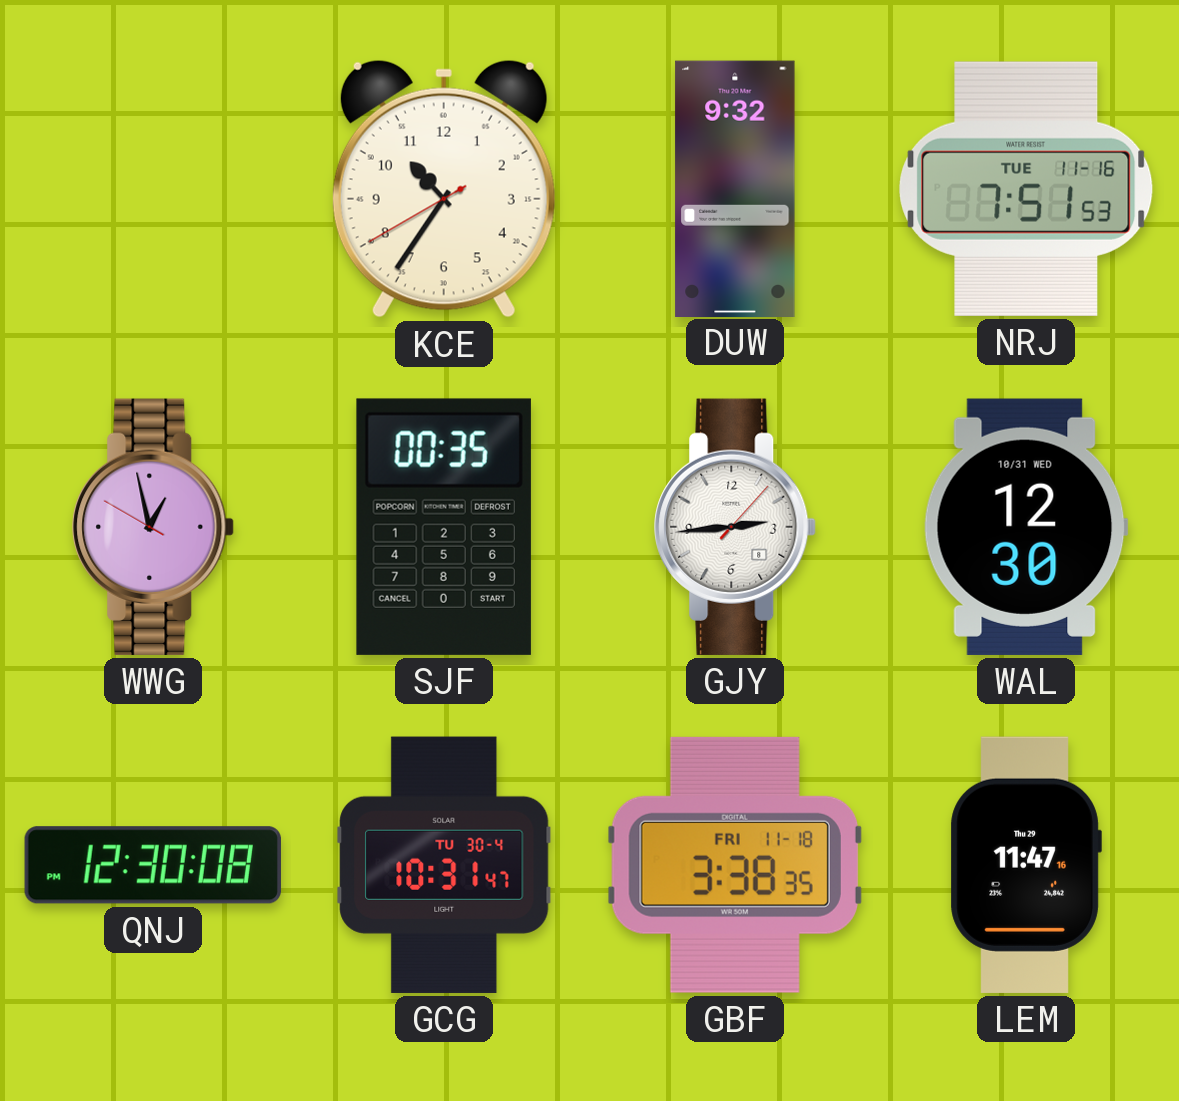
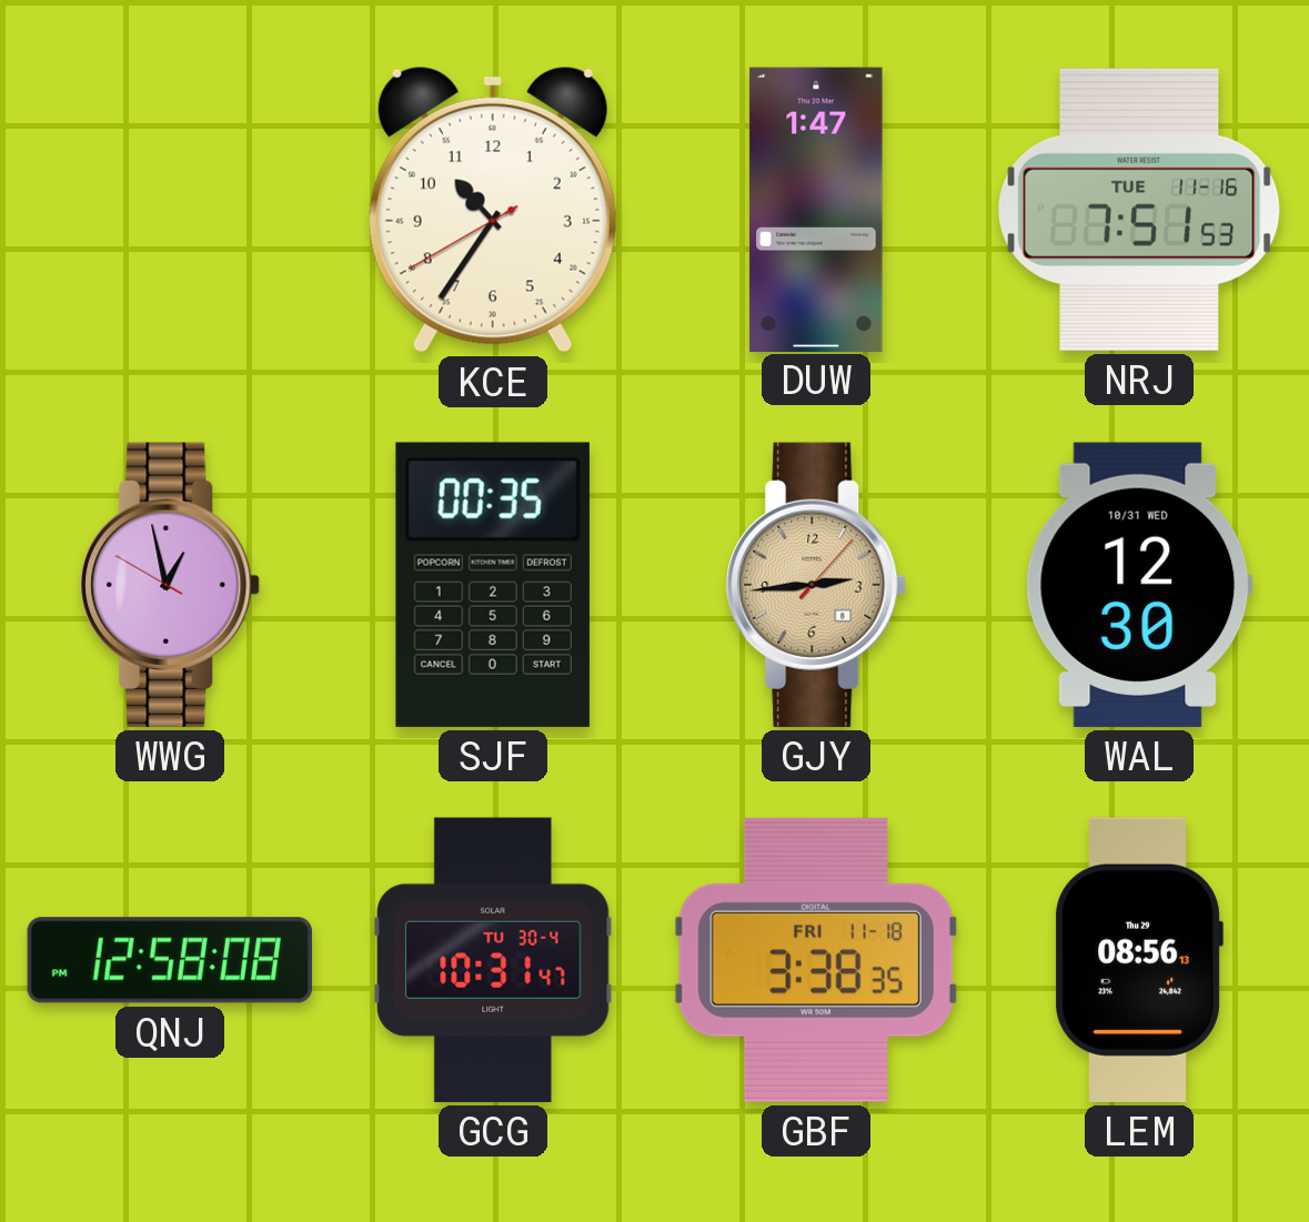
DUW: 9:32 -> 1:47
GJY dial: white -> champagne
QNJ: 12:30 -> 12:58
LEM: 11:47 -> 08:56
